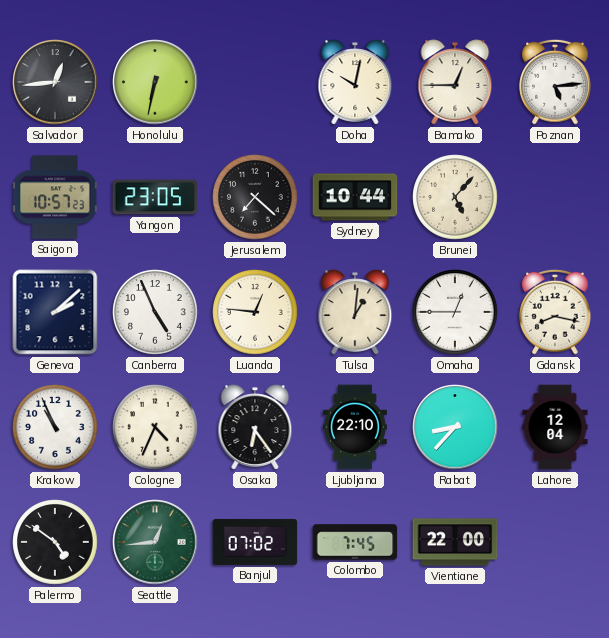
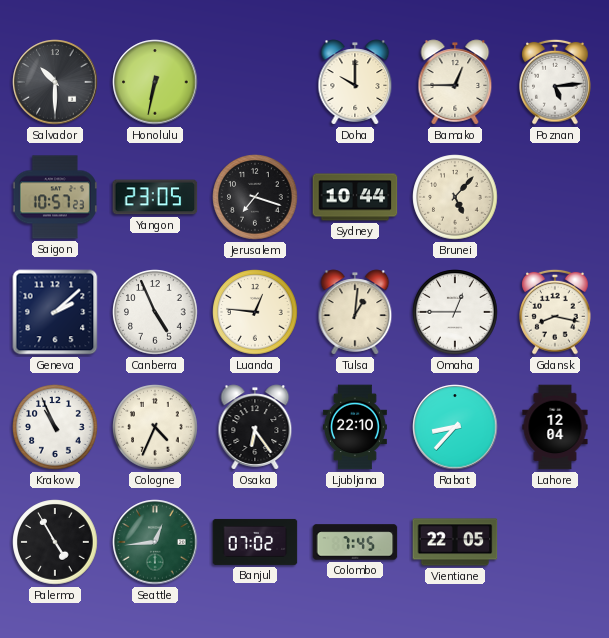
Salvador: 12:44 -> 10:30
Doha: 10:02 -> 10:00
Jerusalem: 7:22 -> 7:18
Palermo: 4:51 -> 4:55
Vientiane: 22:00 -> 22:05
